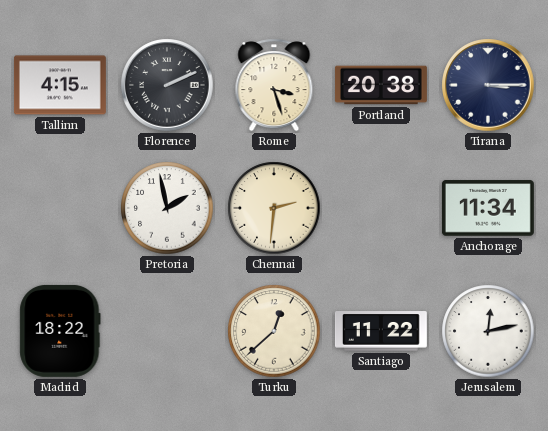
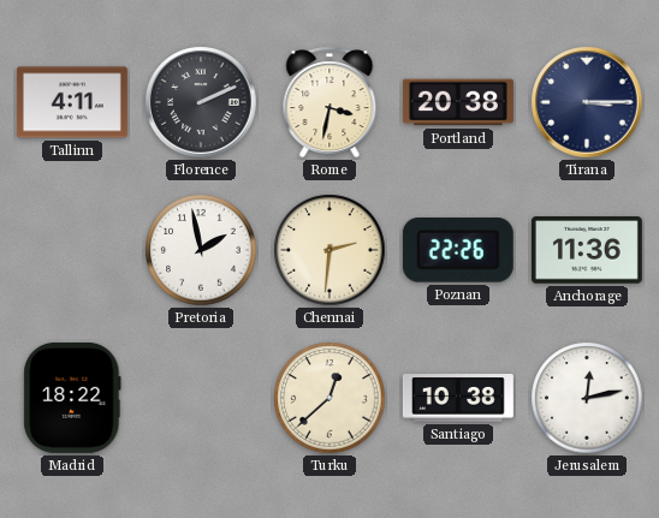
Tallinn: 4:15 -> 4:11
Rome: 3:27 -> 3:32
Poznan: none -> 22:26
Anchorage: 11:34 -> 11:36
Santiago: 11:22 -> 10:38
